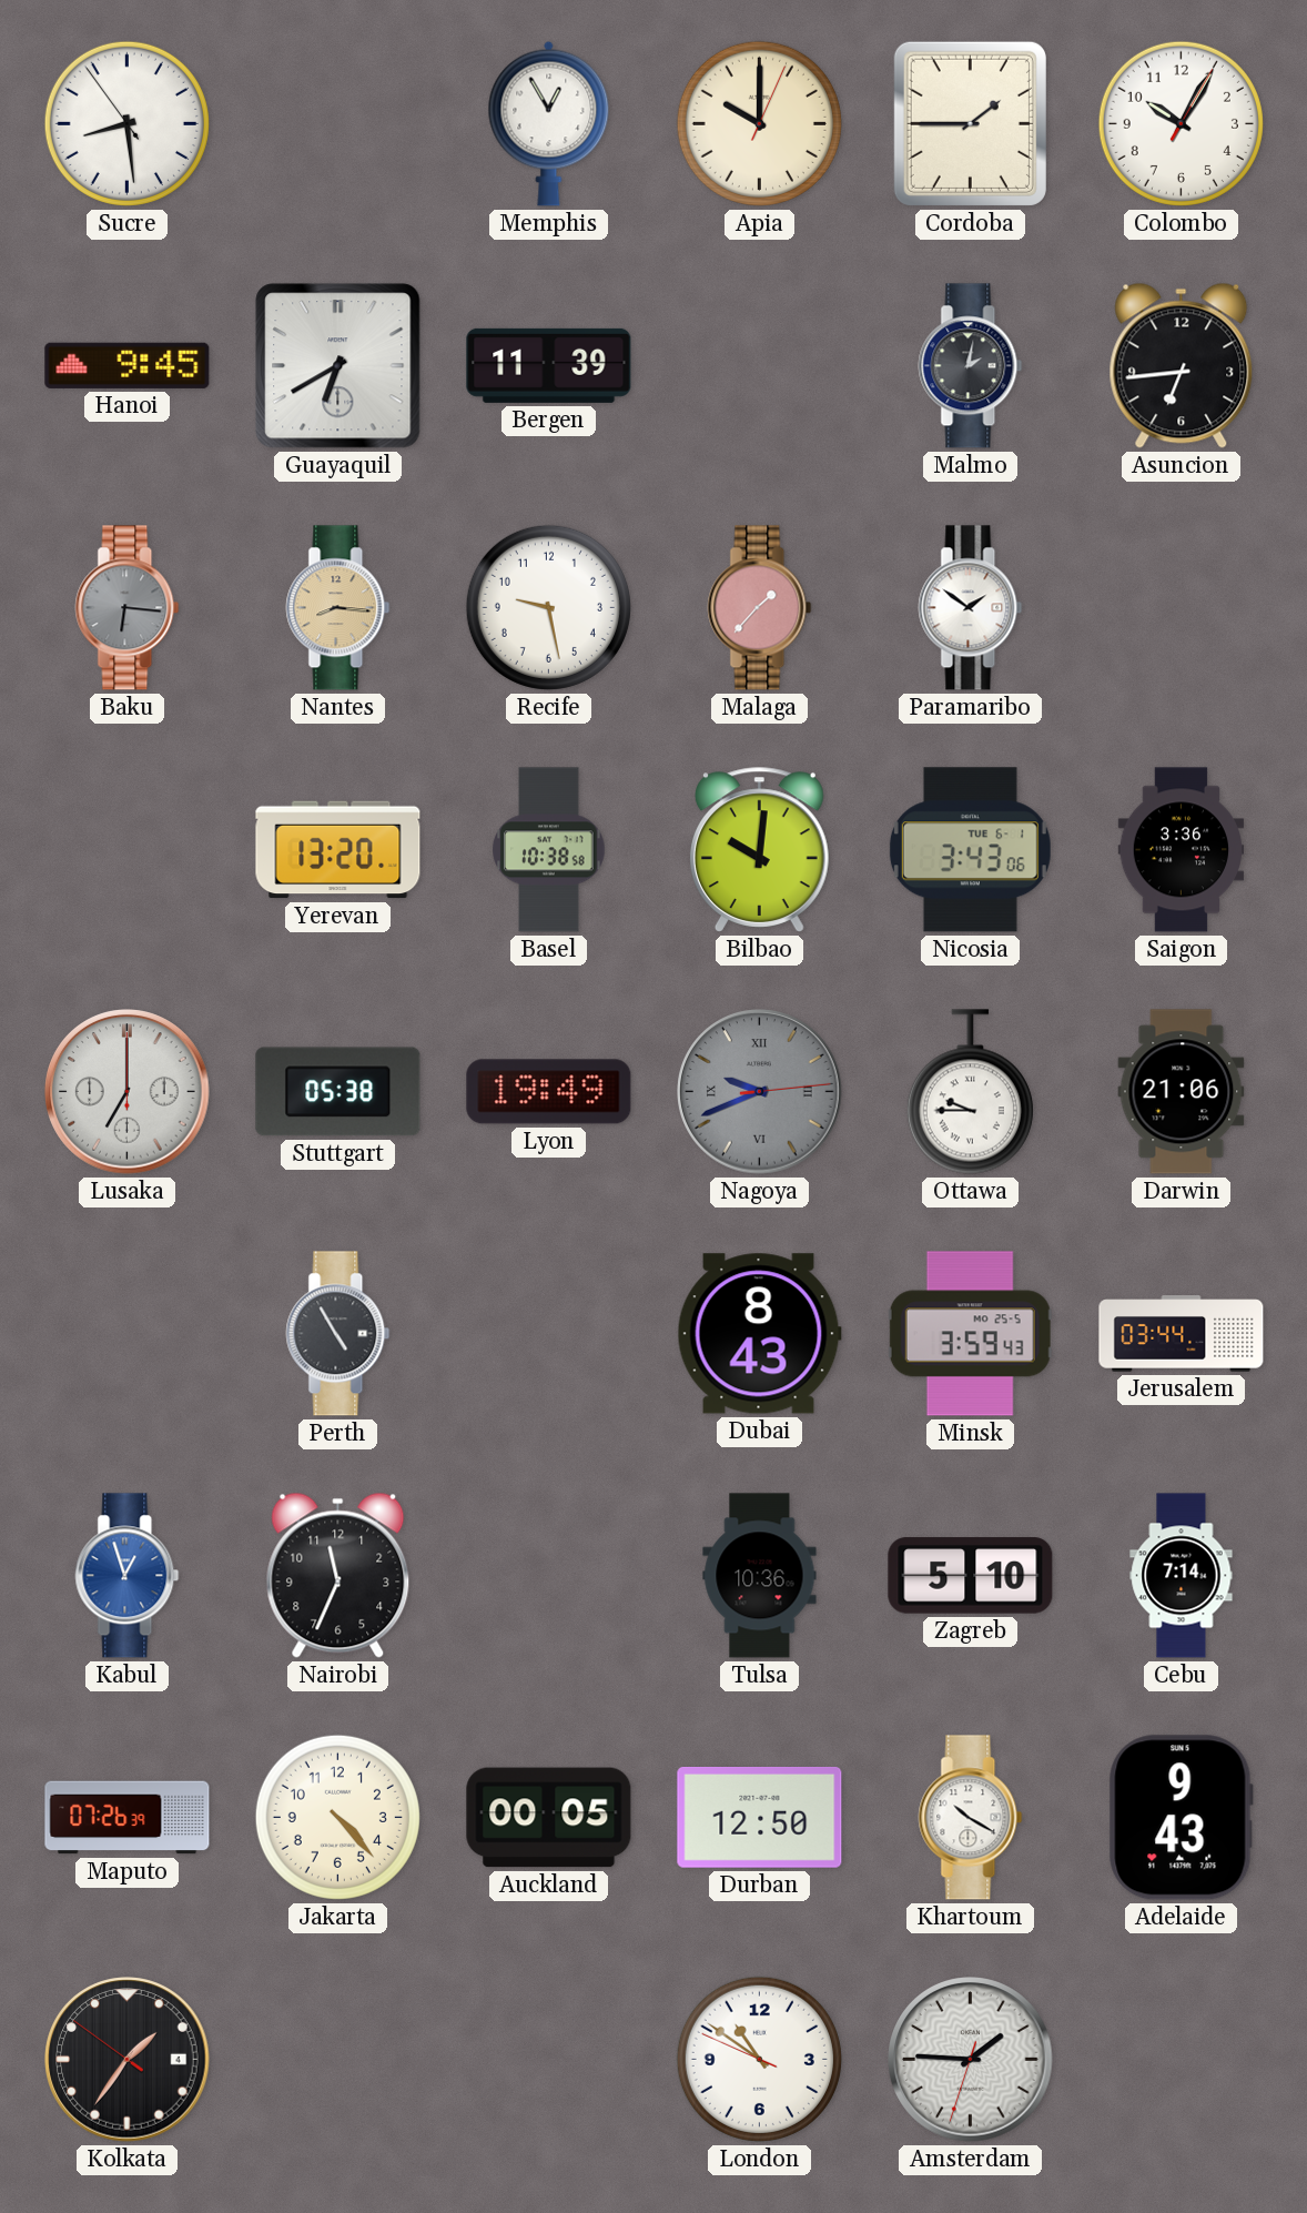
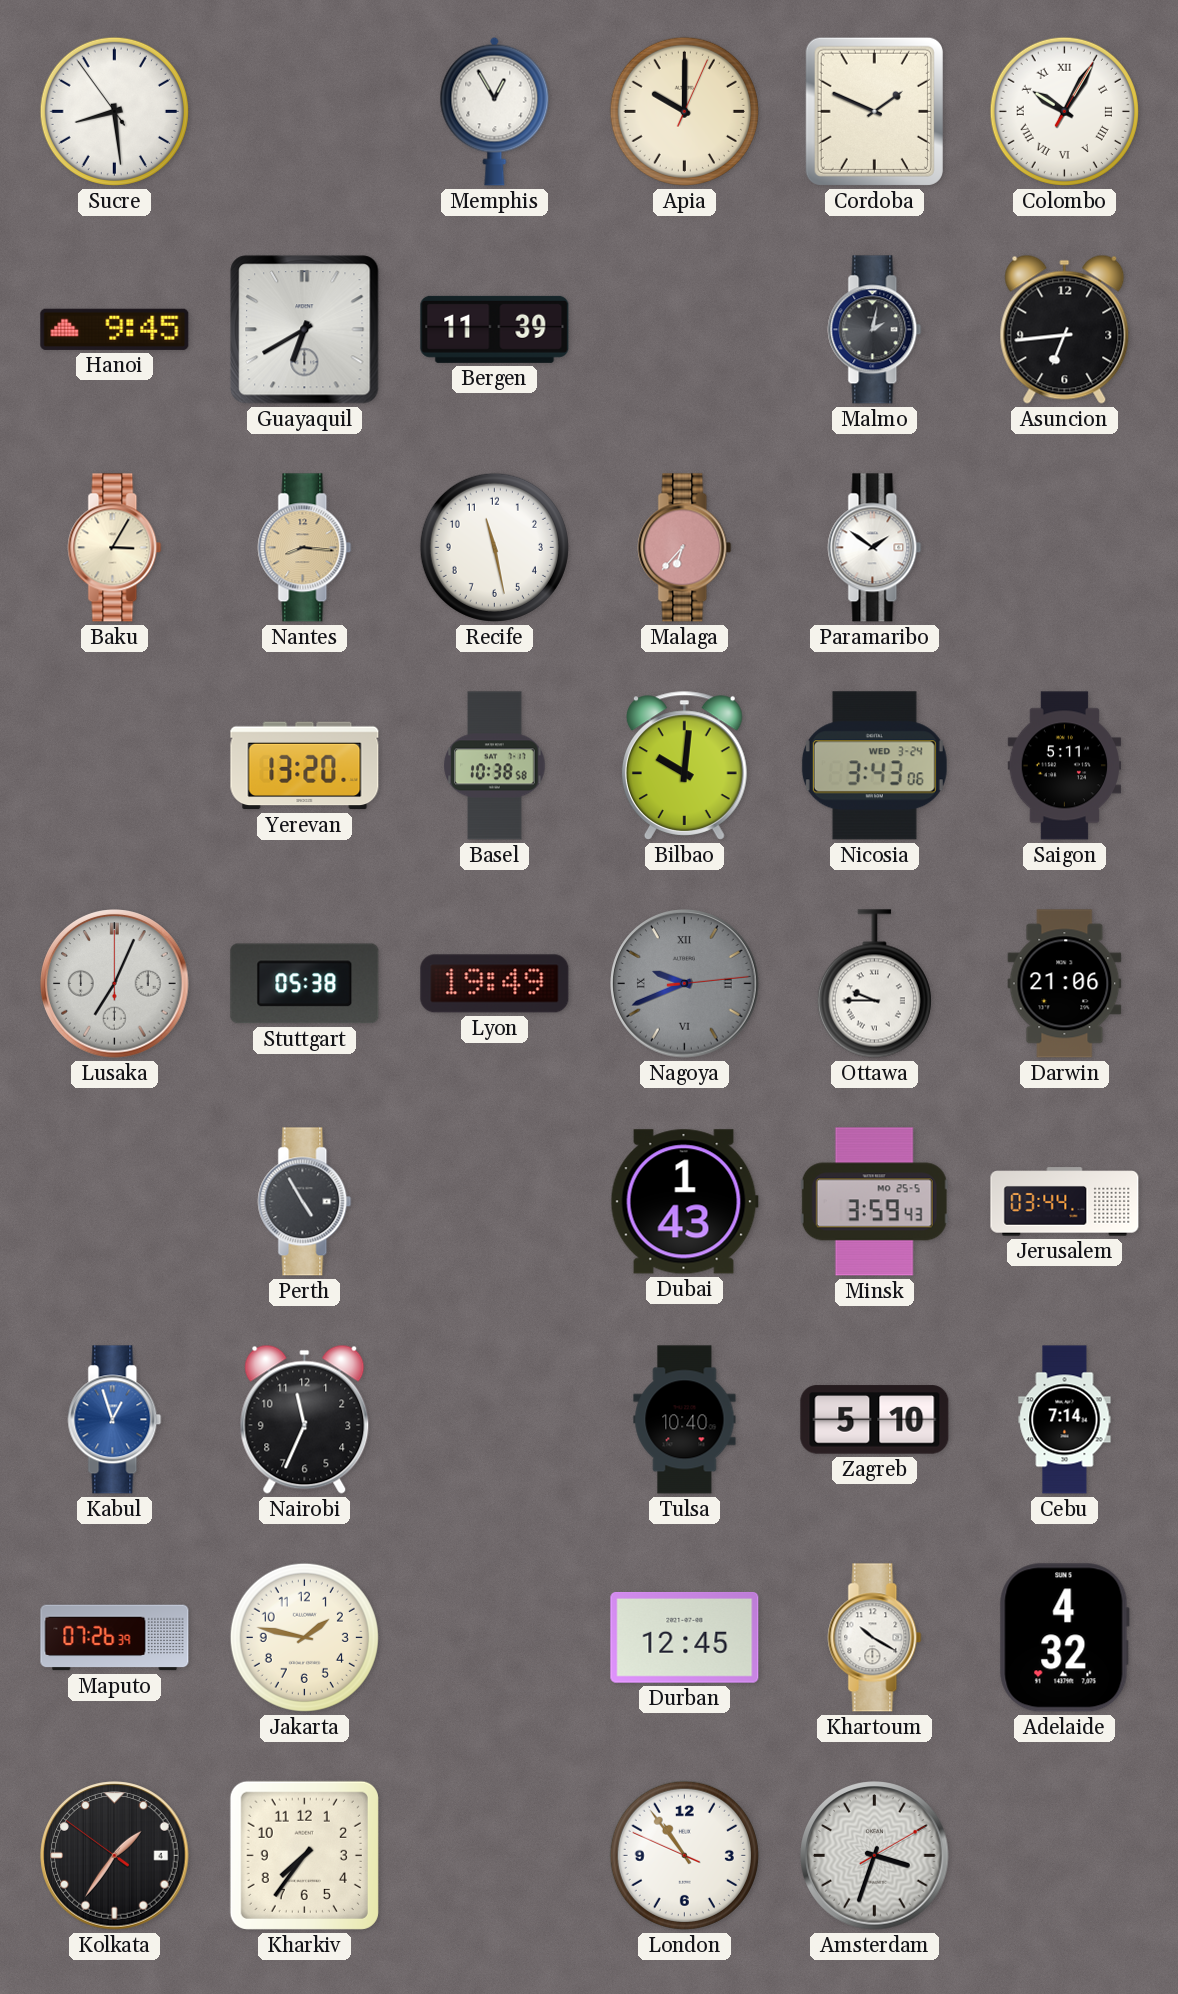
Cordoba: 1:45 -> 1:49
Colombo numerals: Arabic -> Roman
Baku: 6:16 -> 3:05
Baku dial: grey -> cream
Recife: 9:28 -> 11:28
Malaga: 1:37 -> 6:37
Nicosia date: TUE 6-1 -> WED 3-24
Saigon: 3:36 -> 5:11
Lusaka: 7:00 -> 7:04
Dubai: 8:43 -> 1:43
Tulsa: 10:36 -> 10:40
Jakarta: 4:23 -> 1:47
Auckland: 00:05 -> none
Durban: 12:50 -> 12:45
Adelaide: 9:43 -> 4:32
Kharkiv: none -> 7:36
London: 10:50 -> 10:53
Amsterdam: 1:45 -> 3:33
